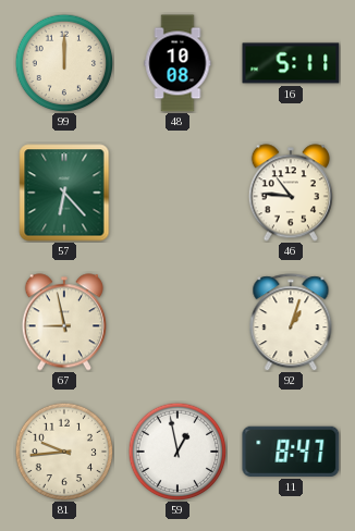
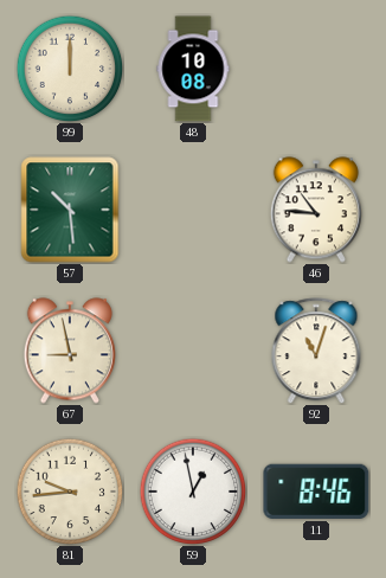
16: 5:11 -> none
57: 6:23 -> 10:29
92: 1:03 -> 11:03
11: 8:47 -> 8:46
